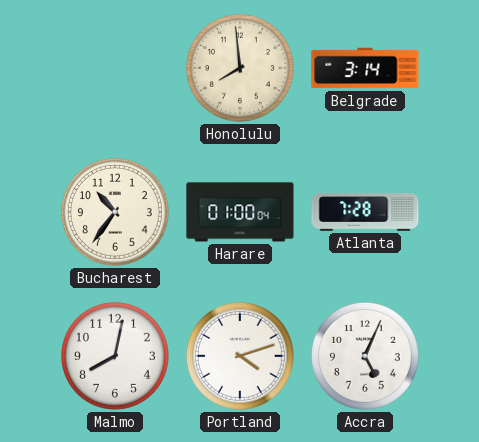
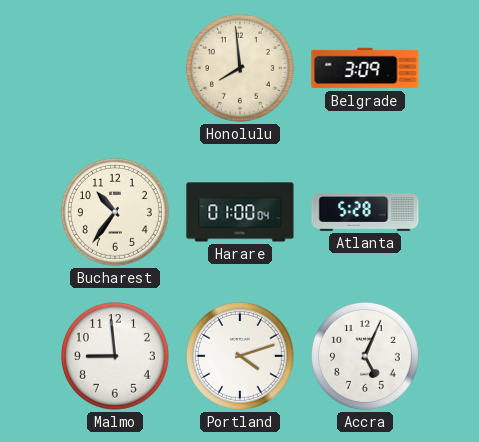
Belgrade: 3:14 -> 3:09
Atlanta: 7:28 -> 5:28
Malmo: 8:02 -> 8:59
